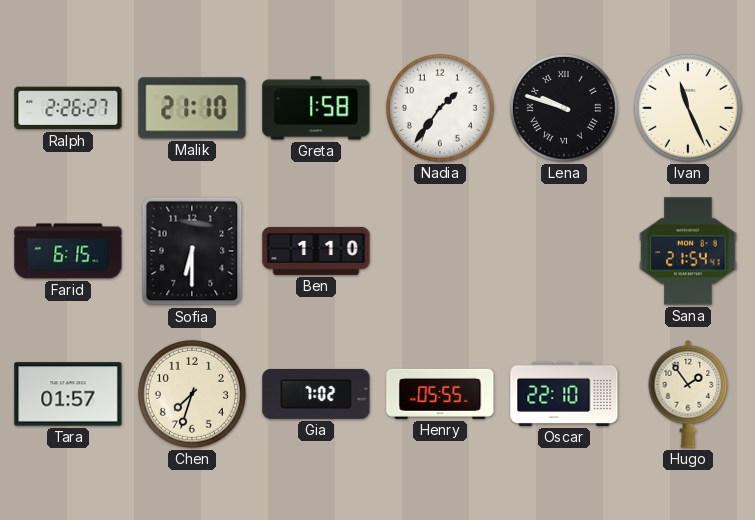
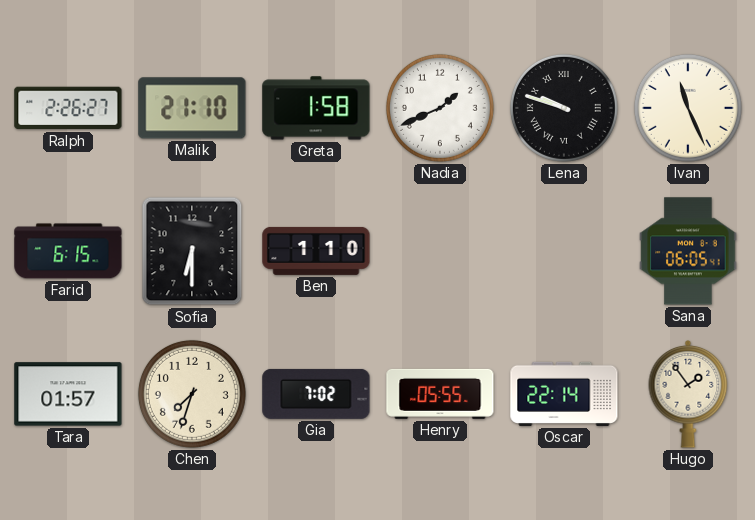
Nadia: 1:36 -> 1:41
Sana: 21:54 -> 06:05
Oscar: 22:10 -> 22:14
